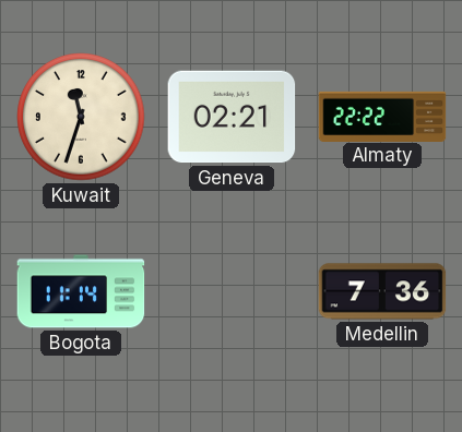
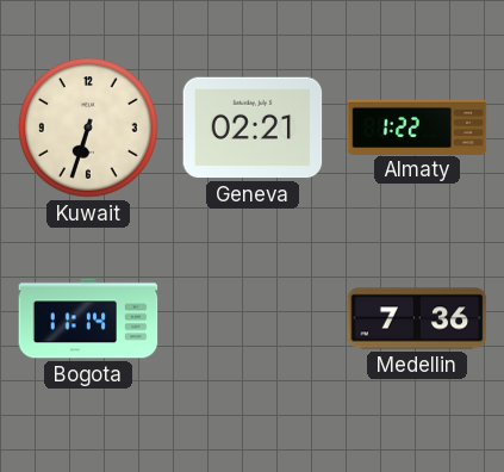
Kuwait: 11:33 -> 6:33
Almaty: 22:22 -> 1:22
